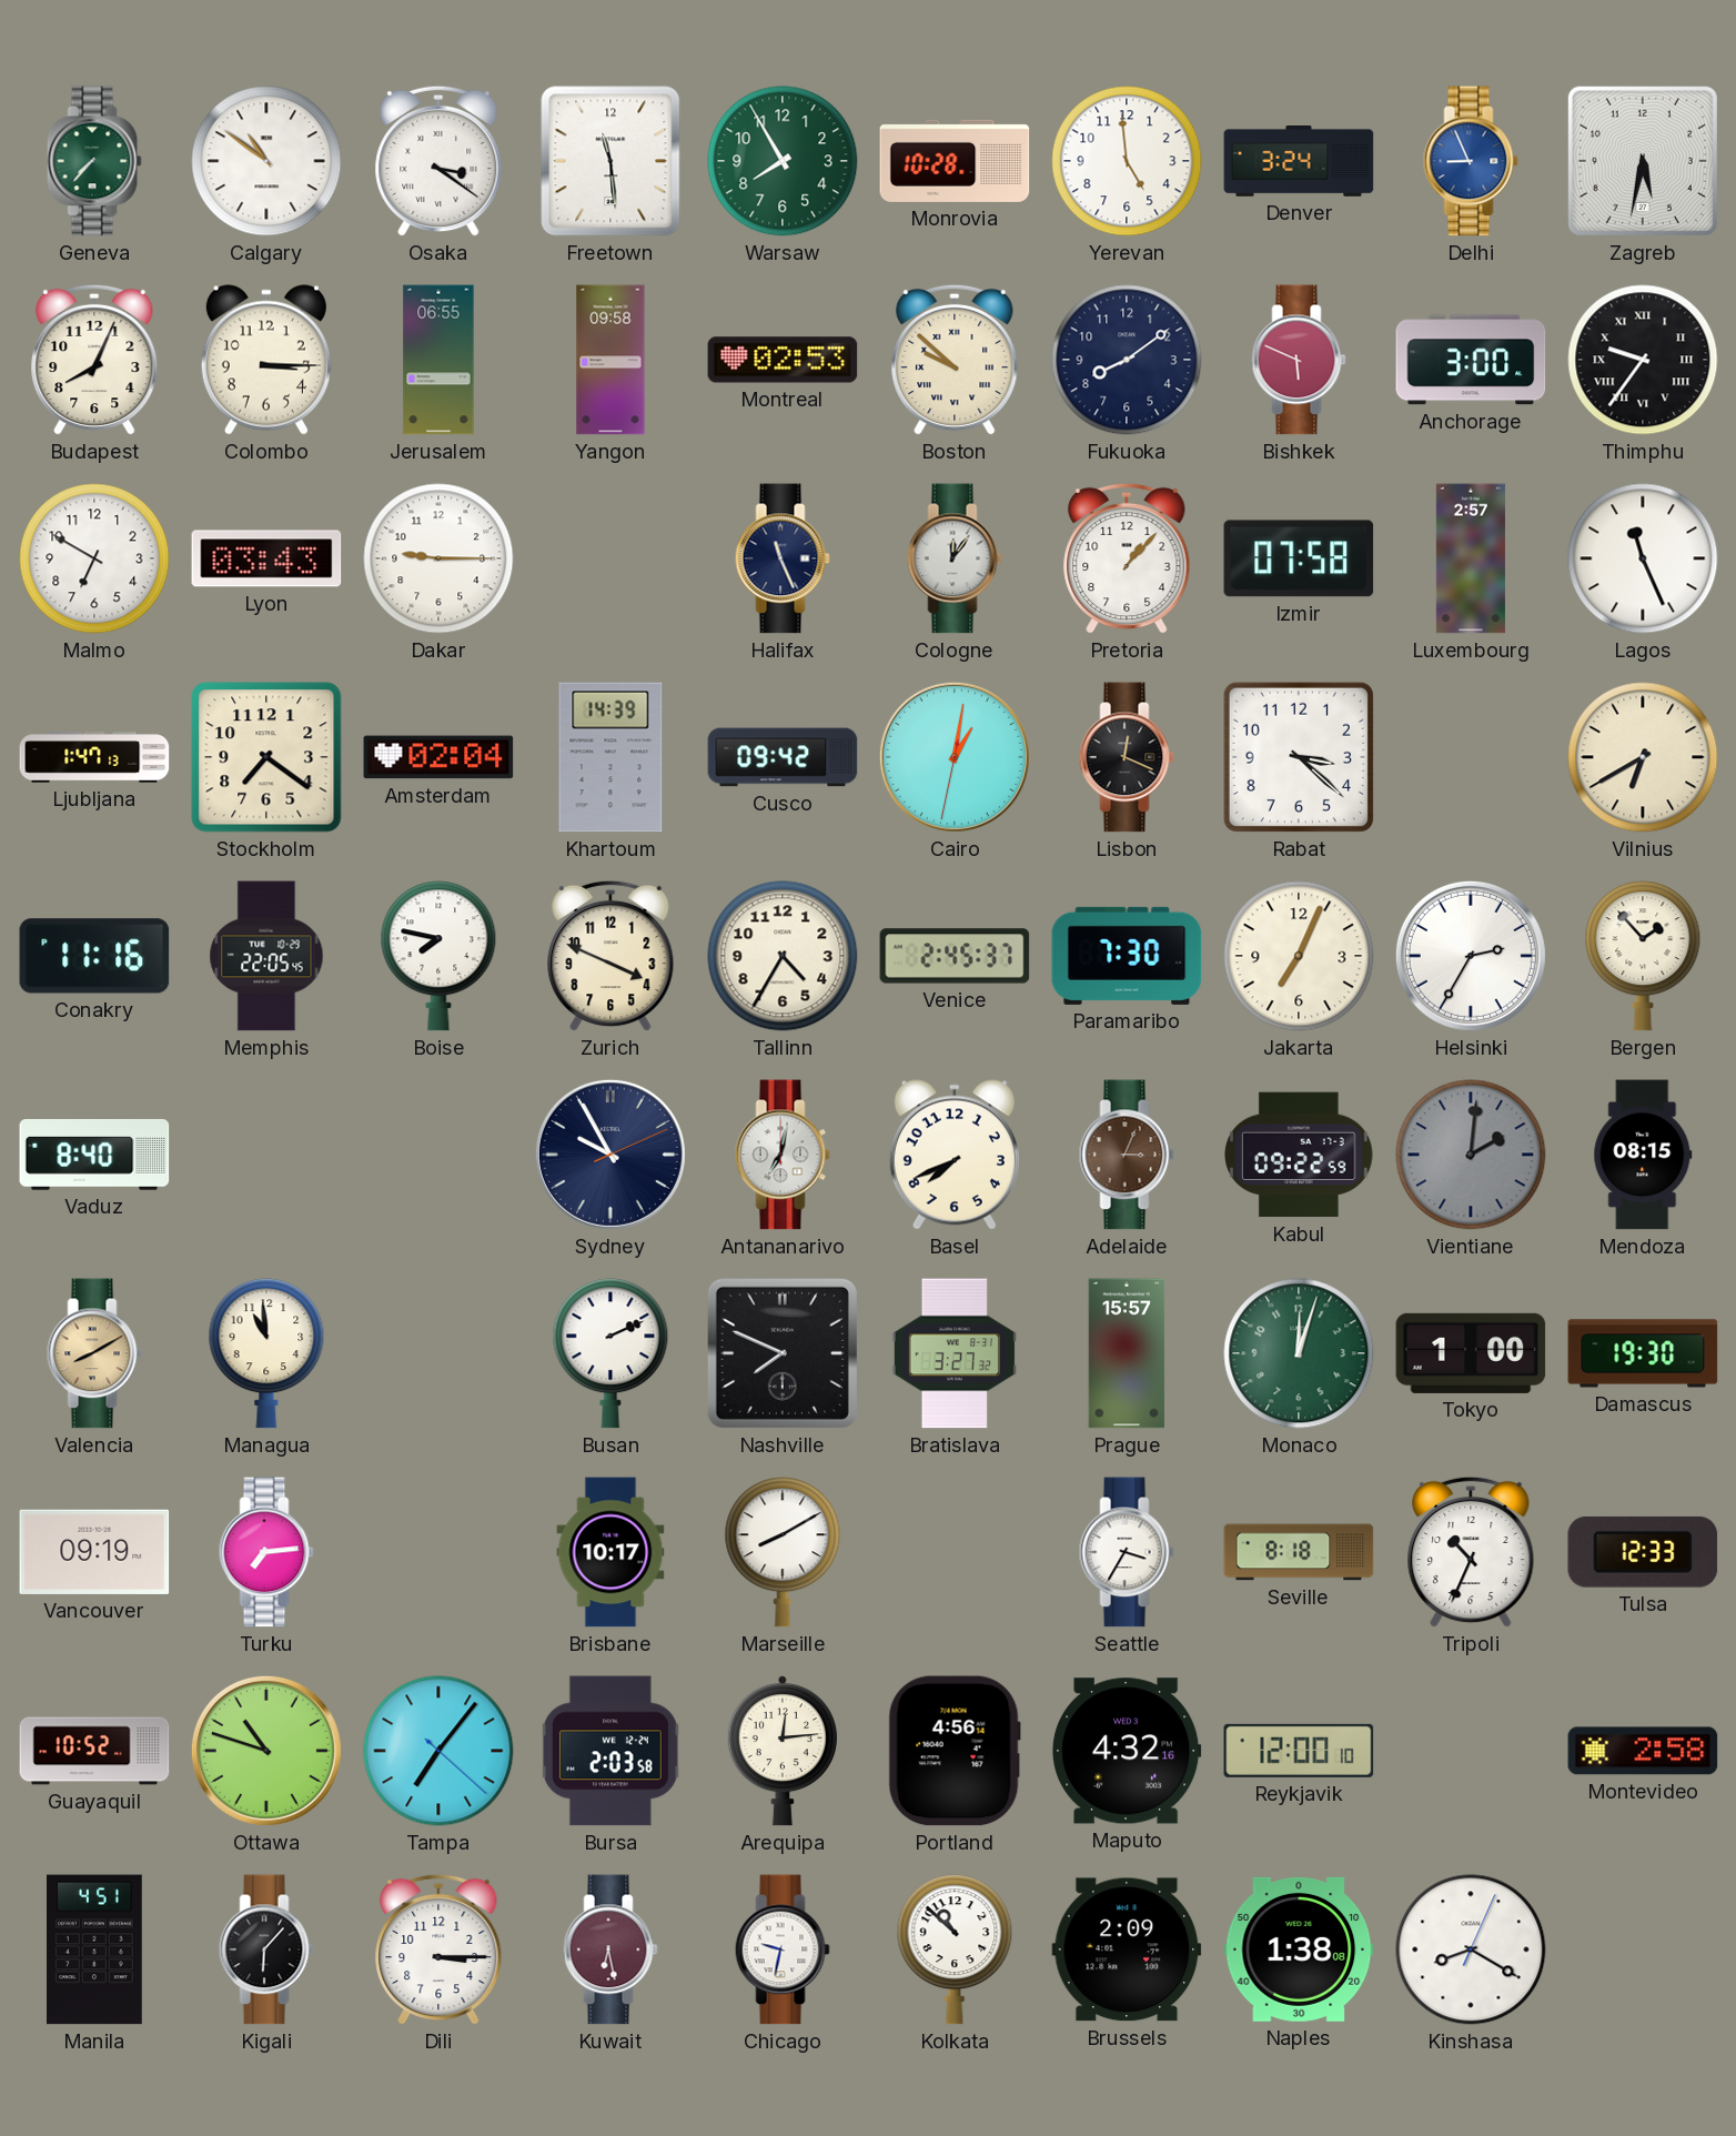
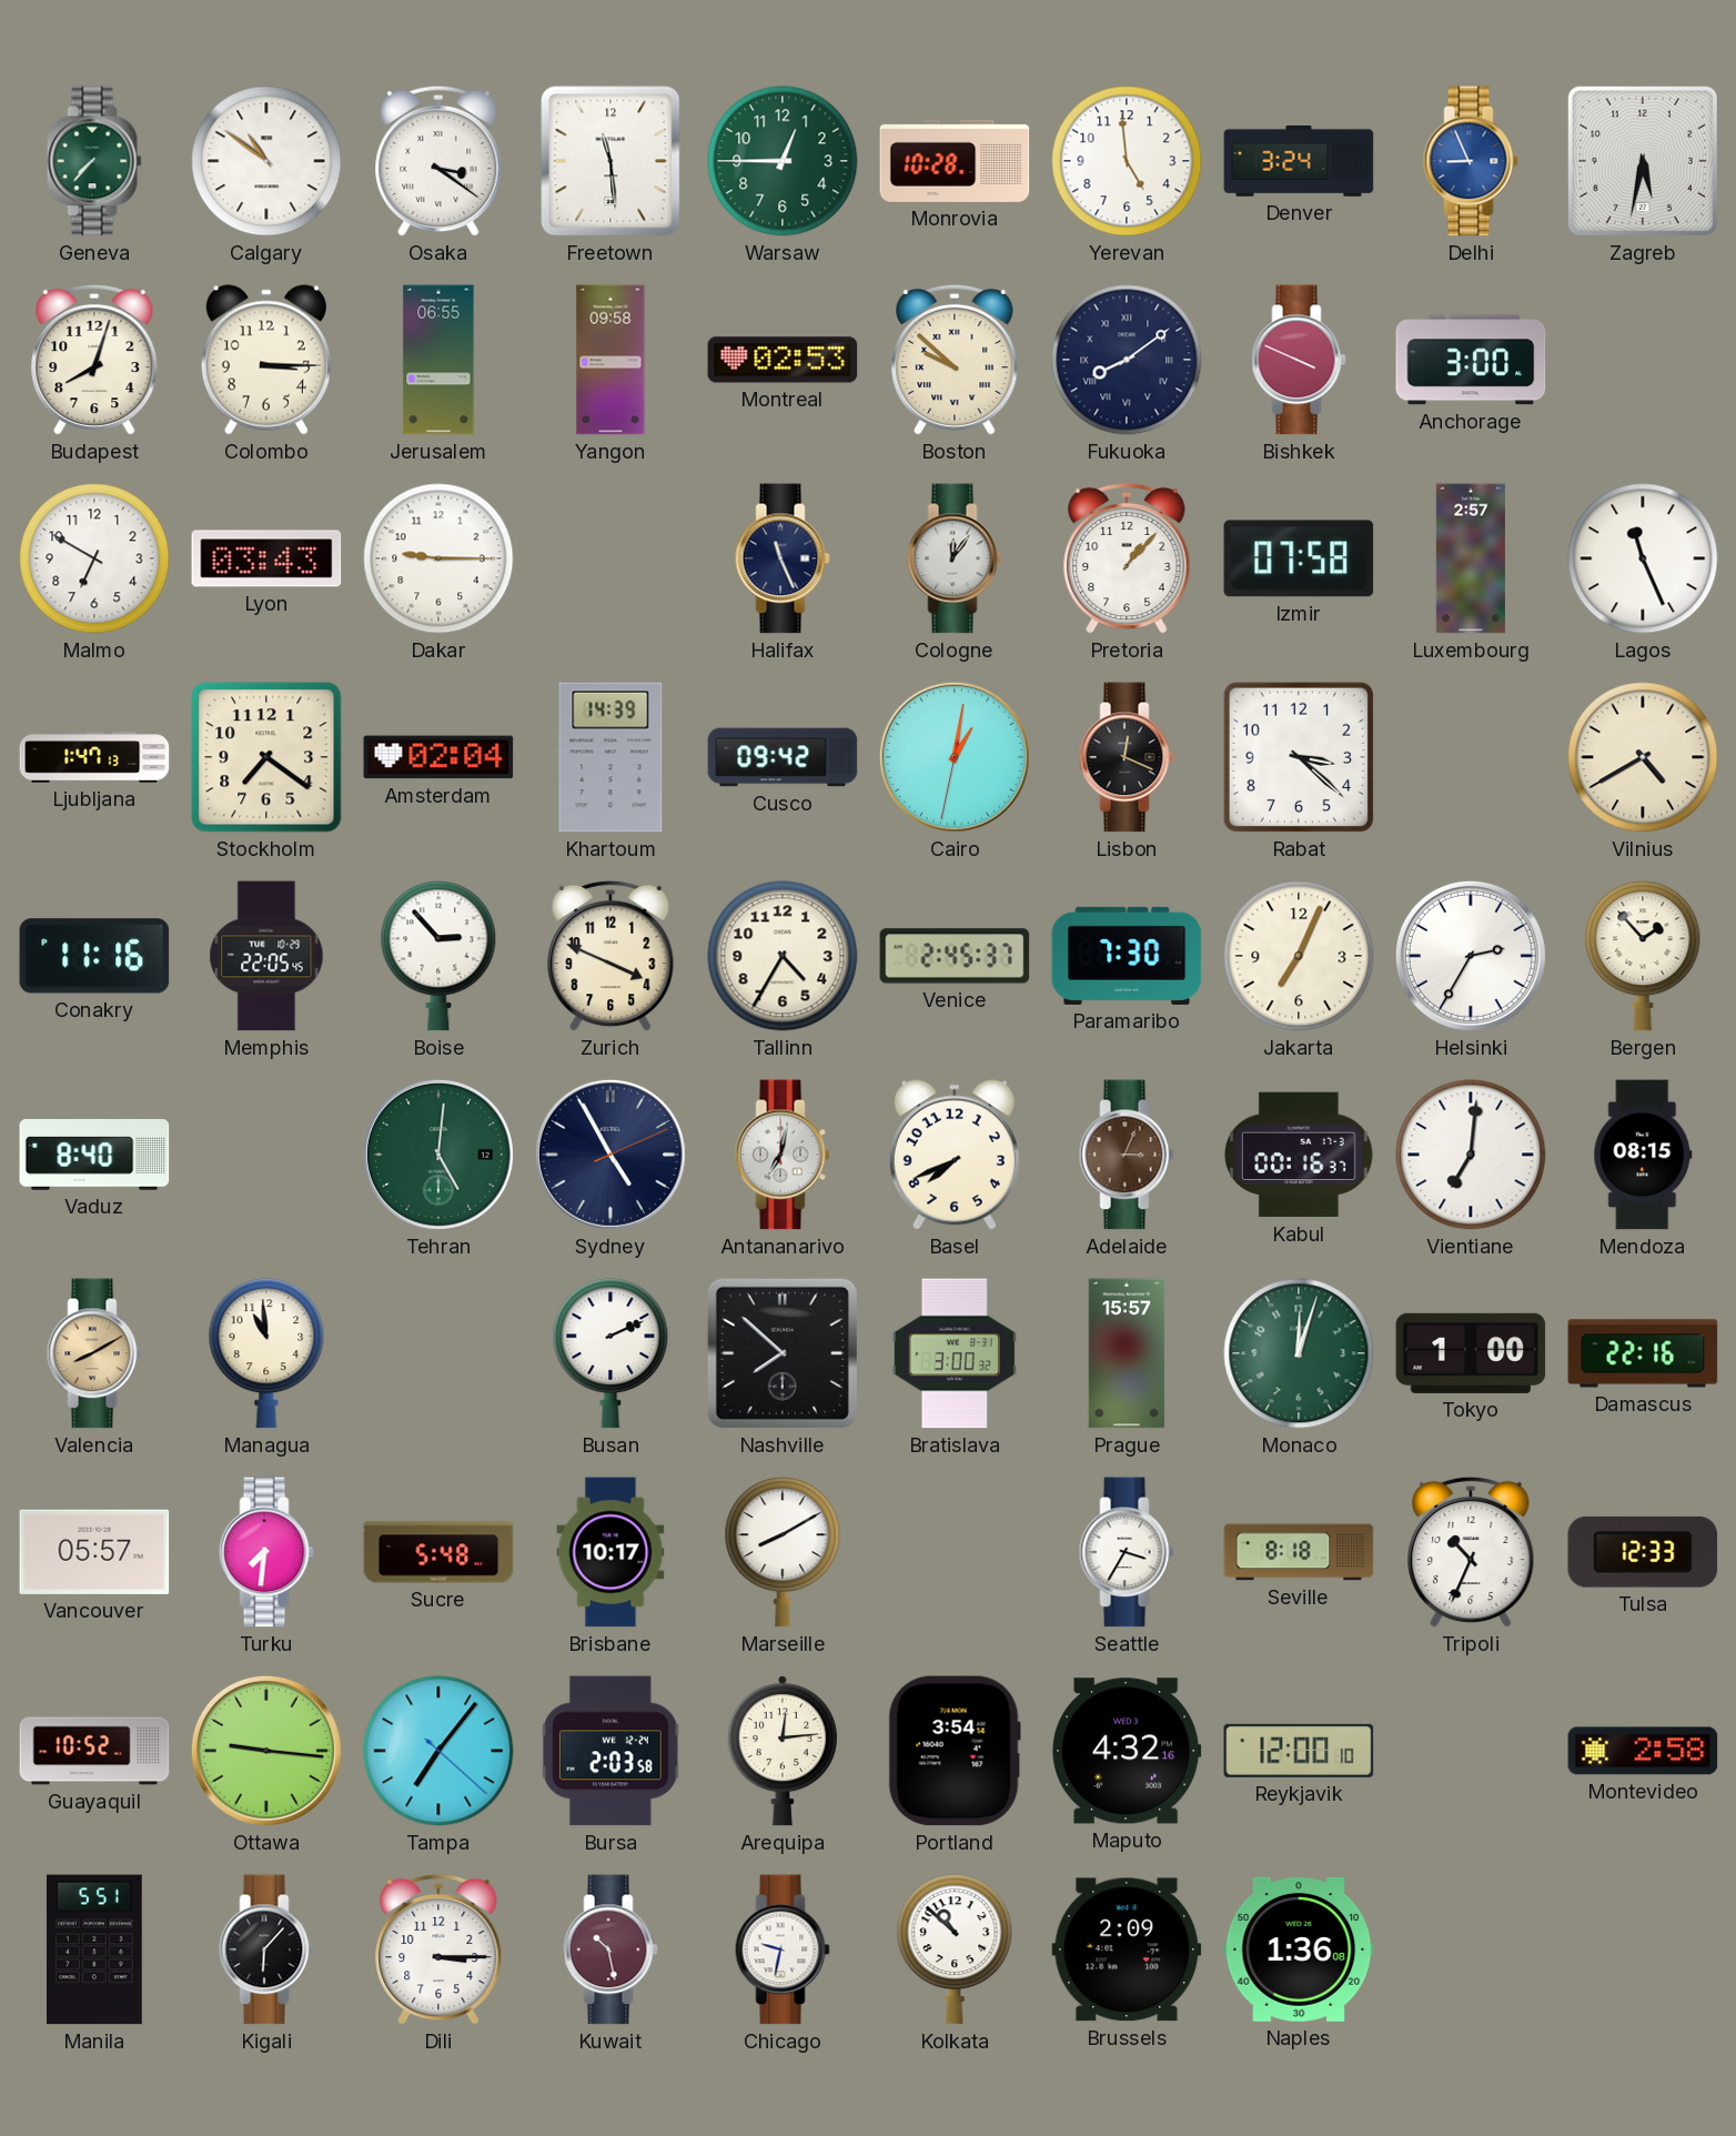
Warsaw: 7:55 -> 12:45
Budapest: 8:04 -> 8:03
Fukuoka numerals: Arabic -> Roman
Bishkek: 5:49 -> 3:49
Thimphu: 9:36 -> none
Vilnius: 6:40 -> 4:40
Boise: 7:47 -> 2:53
Tehran: none -> 5:01
Sydney: 9:55 -> 4:55
Kabul: 09:22 -> 00:16
Vientiane: 2:01 -> 7:01
Vientiane dial: grey -> white
Nashville: 7:49 -> 7:52
Bratislava: 3:27 -> 3:00
Damascus: 19:30 -> 22:16
Vancouver: 09:19 -> 05:57
Turku: 7:14 -> 7:31
Sucre: none -> 5:48
Ottawa: 10:48 -> 9:16
Portland: 4:56 -> 3:54
Manila: 4:51 -> 5:51
Kuwait: 6:28 -> 10:28
Naples: 1:38 -> 1:36
Kinshasa: 8:20 -> none
